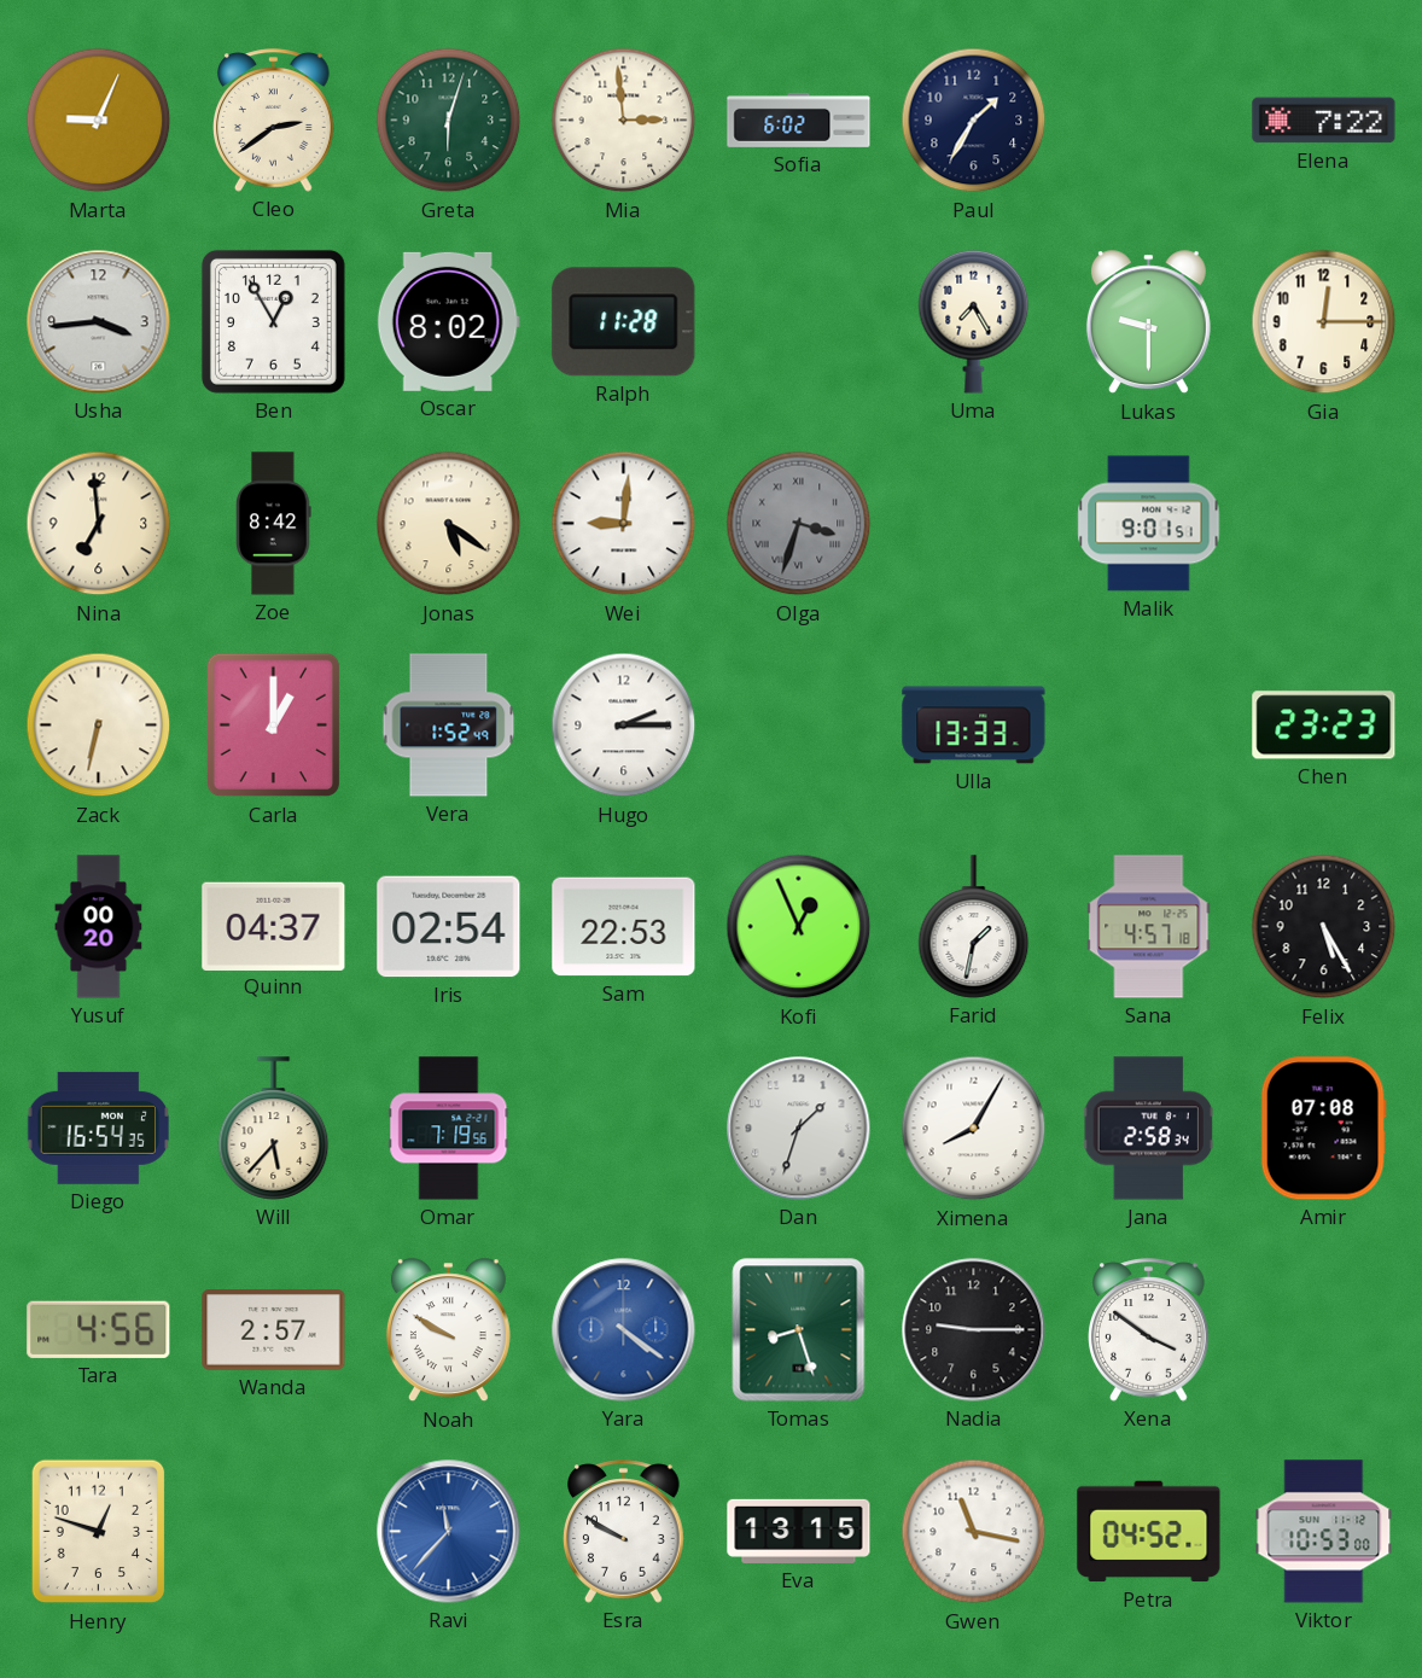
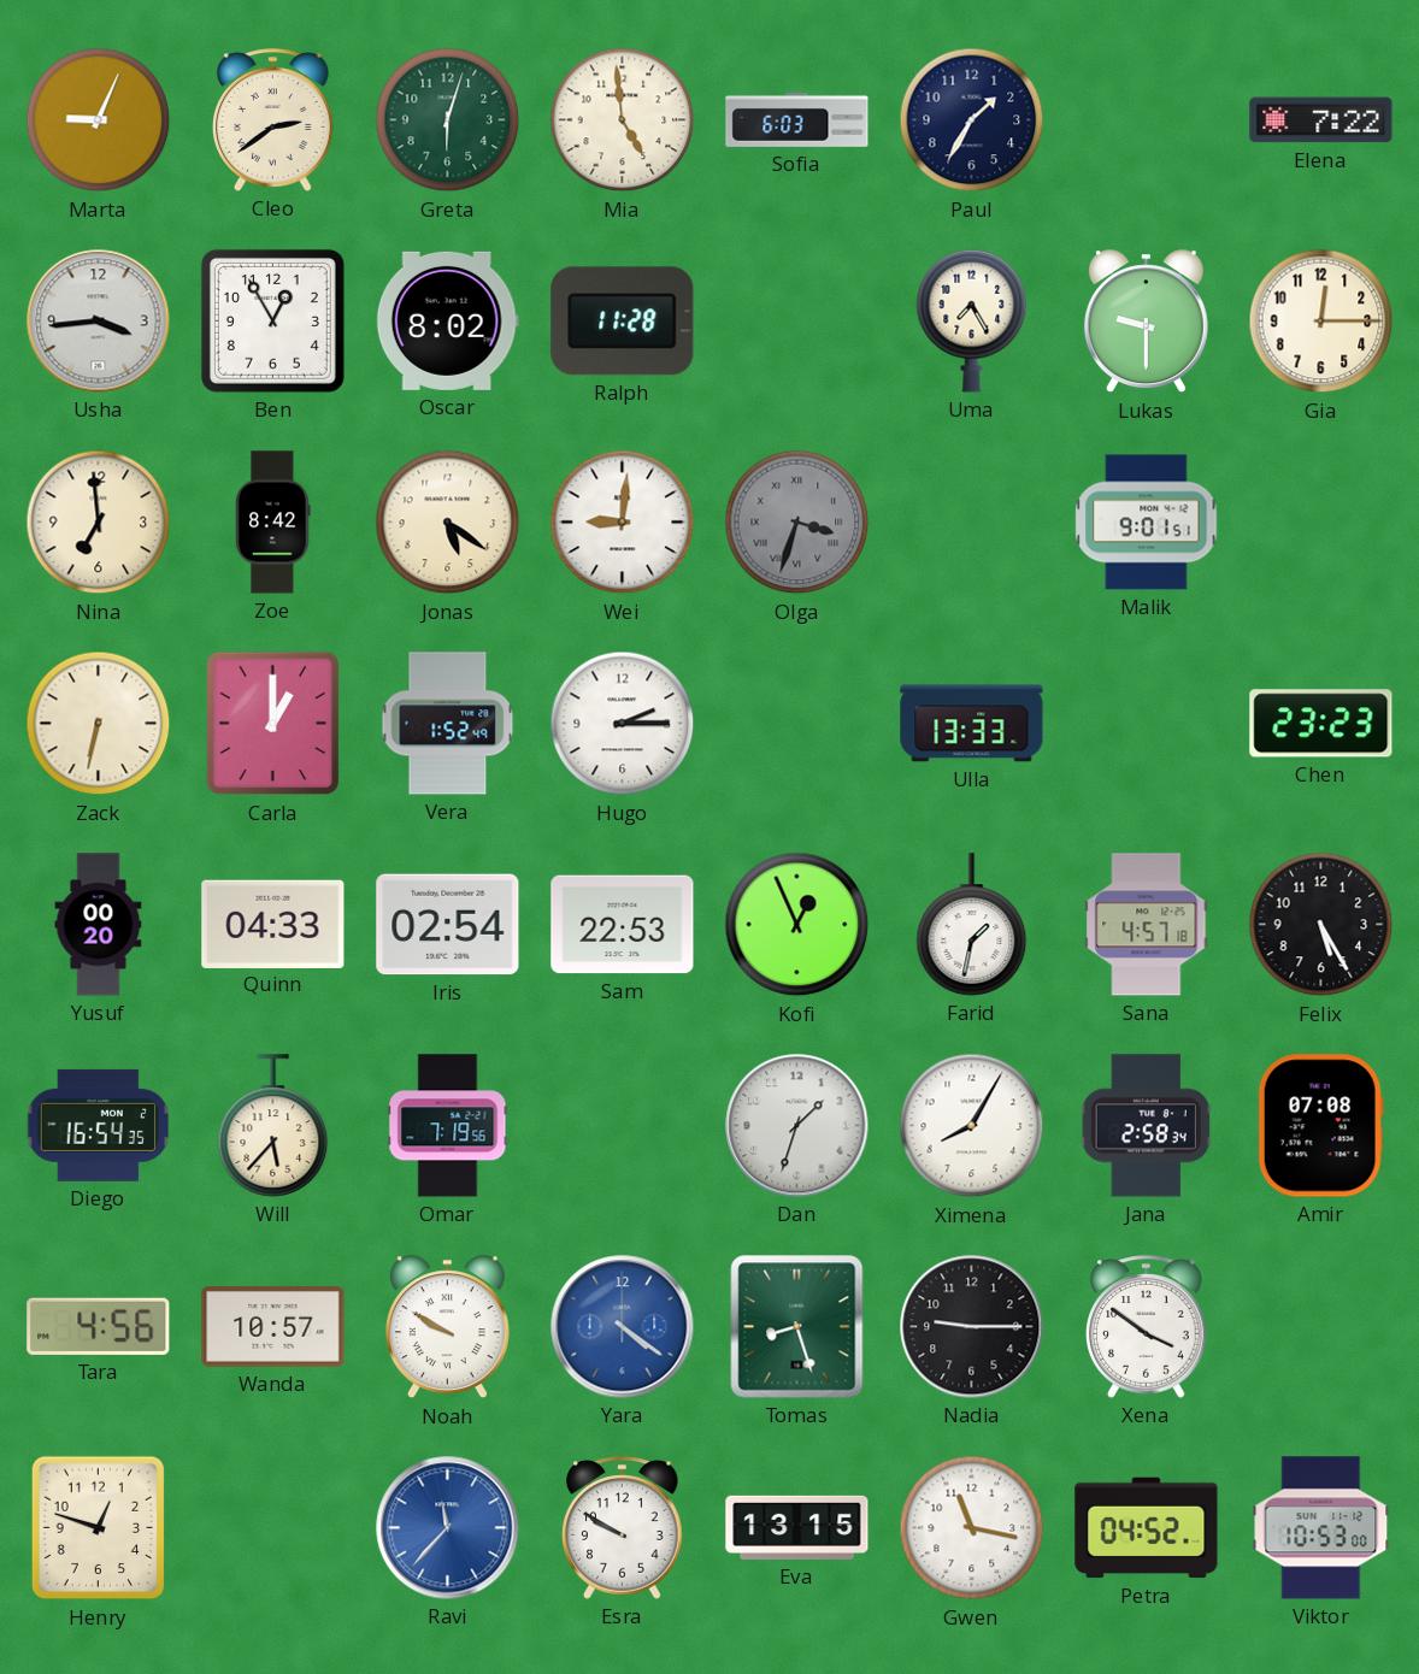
Mia: 2:59 -> 4:59
Sofia: 6:02 -> 6:03
Quinn: 04:37 -> 04:33
Wanda: 2:57 -> 10:57
